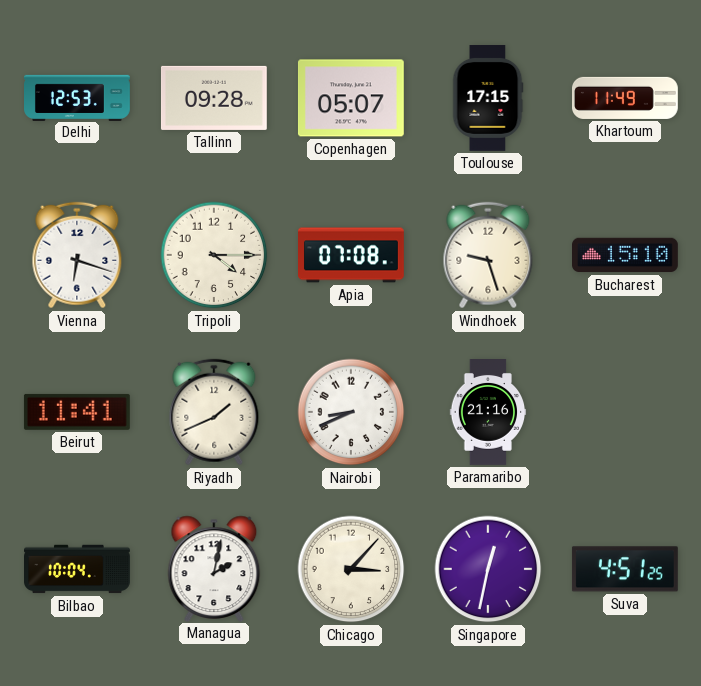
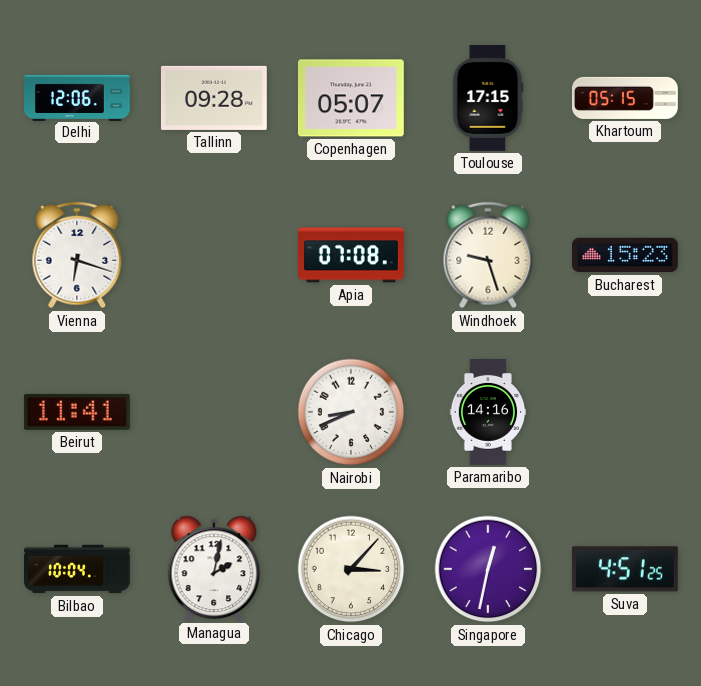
Delhi: 12:53 -> 12:06
Khartoum: 11:49 -> 05:15
Tripoli: 4:15 -> none
Bucharest: 15:10 -> 15:23
Riyadh: 1:41 -> none
Paramaribo: 21:16 -> 14:16
